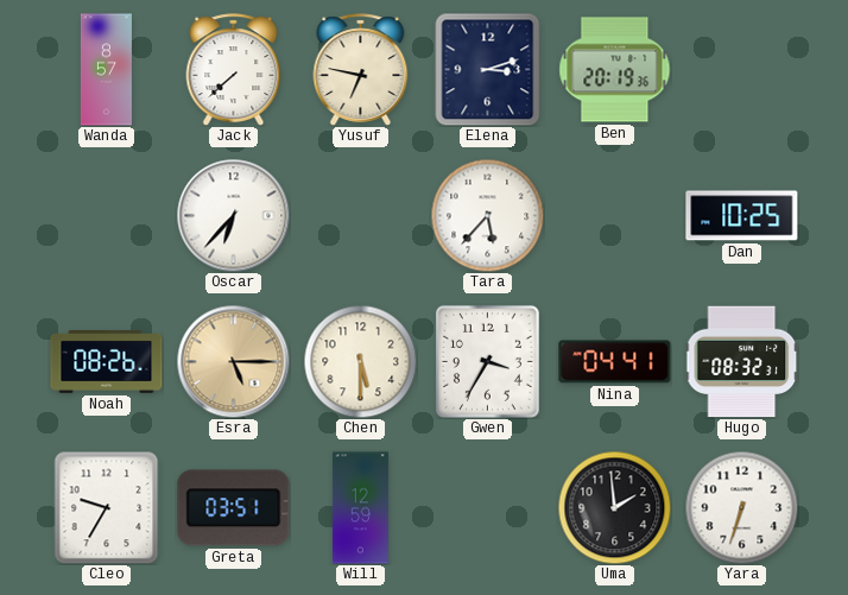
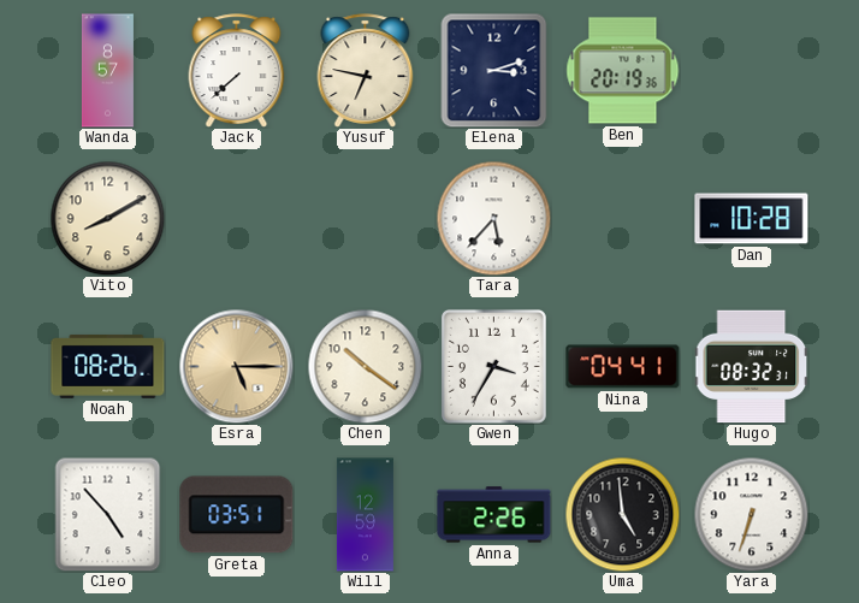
Vito: none -> 8:10
Oscar: 6:37 -> none
Dan: 10:25 -> 10:28
Chen: 5:30 -> 10:21
Cleo: 9:35 -> 4:53
Anna: none -> 2:26
Uma: 1:59 -> 4:59
